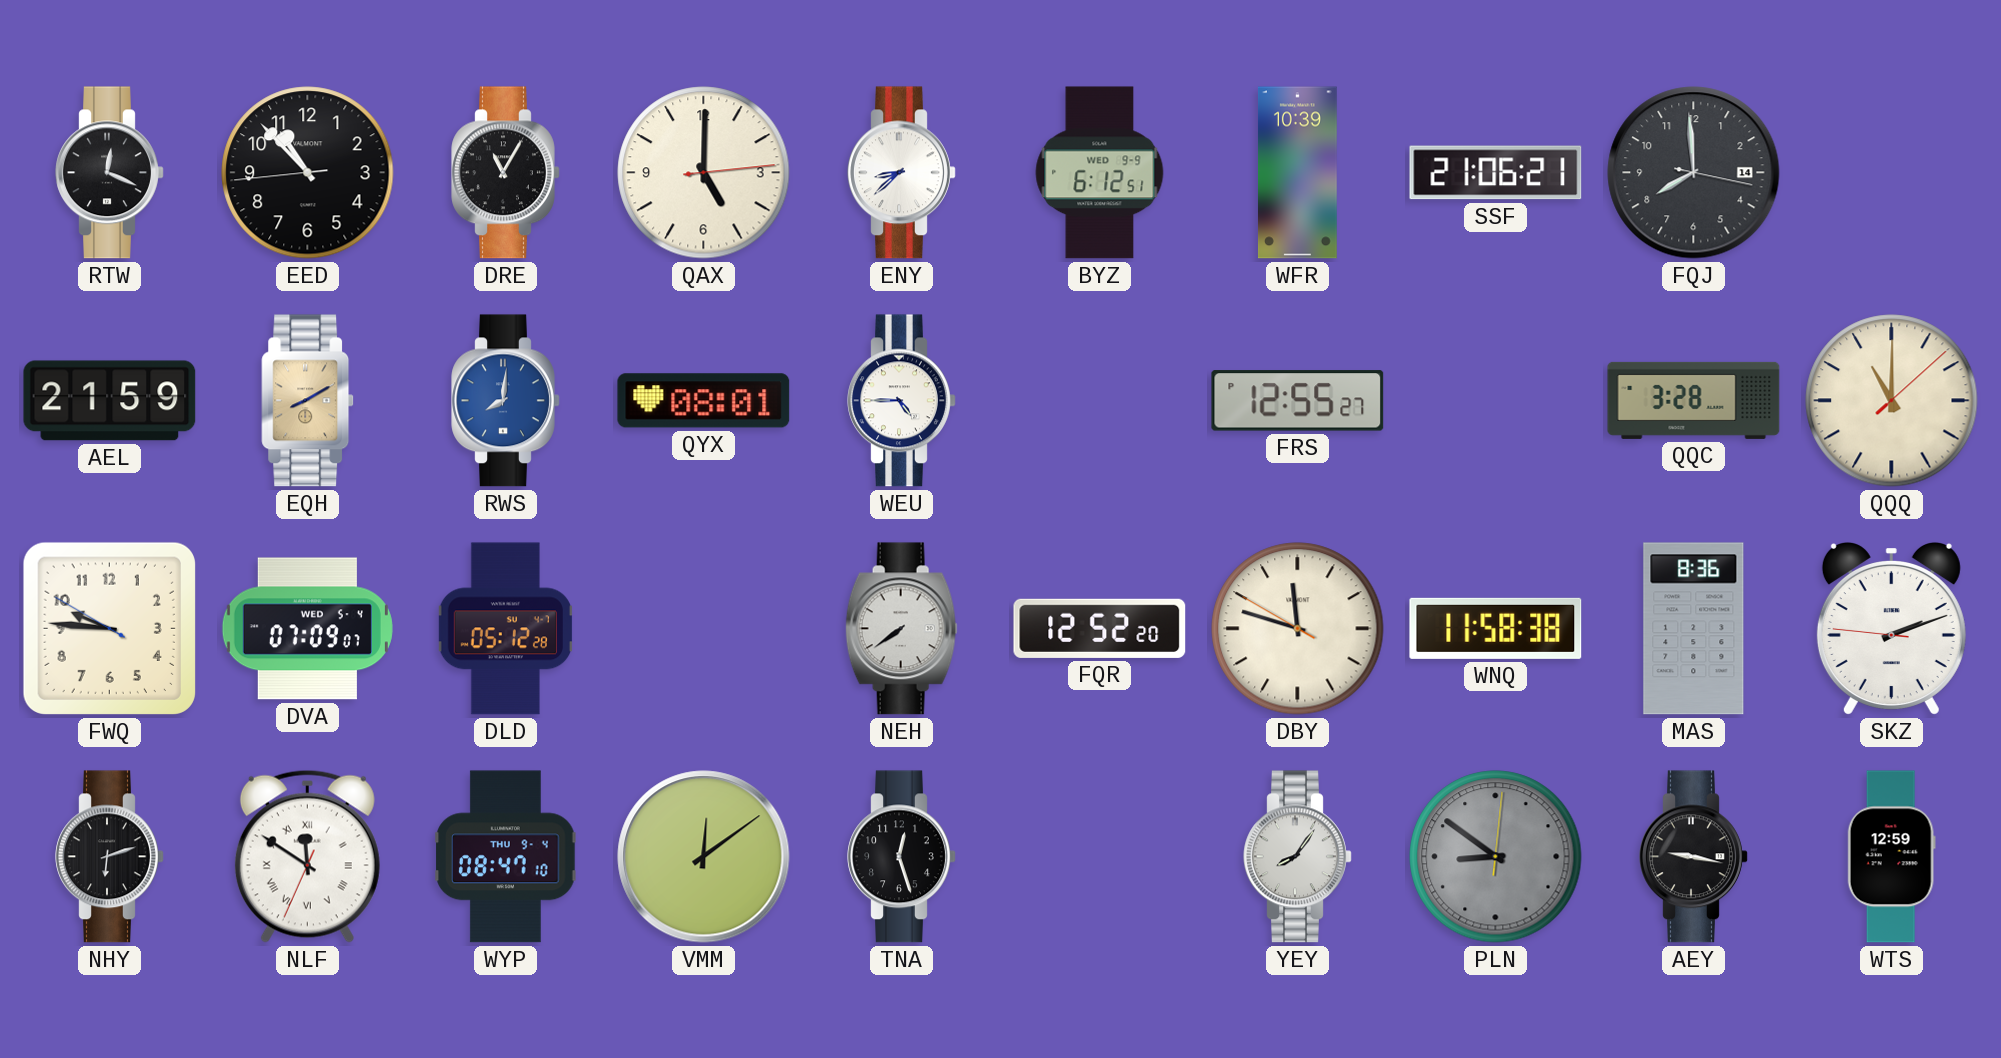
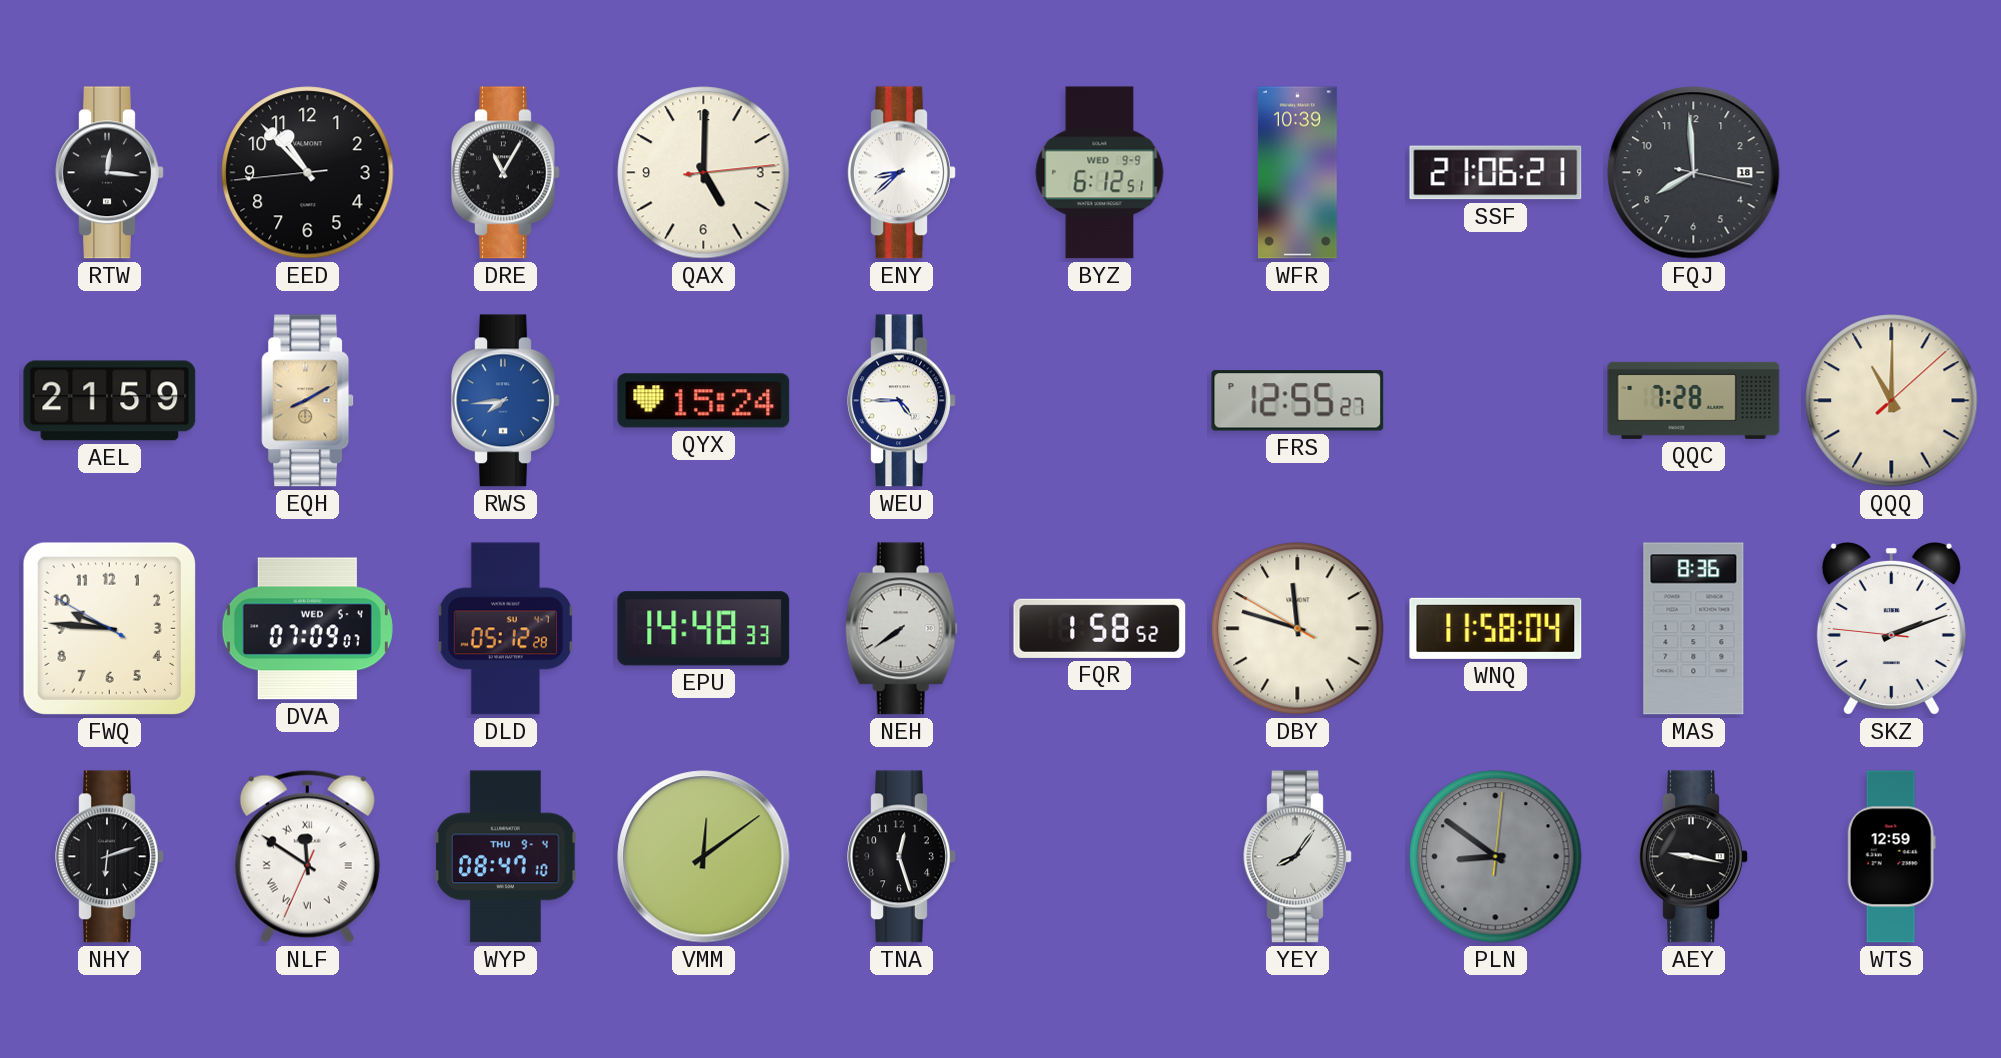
RTW: 12:19 -> 12:16
FQJ date: 14 -> 18
RWS: 8:01 -> 7:44
QYX: 08:01 -> 15:24
QQC: 3:28 -> 7:28
EPU: none -> 14:48
FQR: 12:52 -> 1:58
WNQ: 11:58:38 -> 11:58:04
